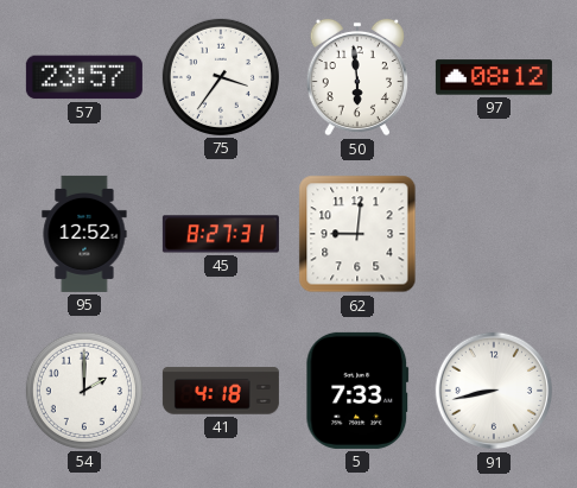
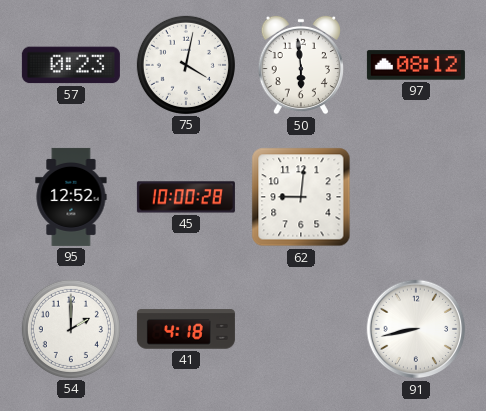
57: 23:57 -> 0:23
75: 3:36 -> 4:02
45: 8:27 -> 10:00
5: 7:33 -> none
